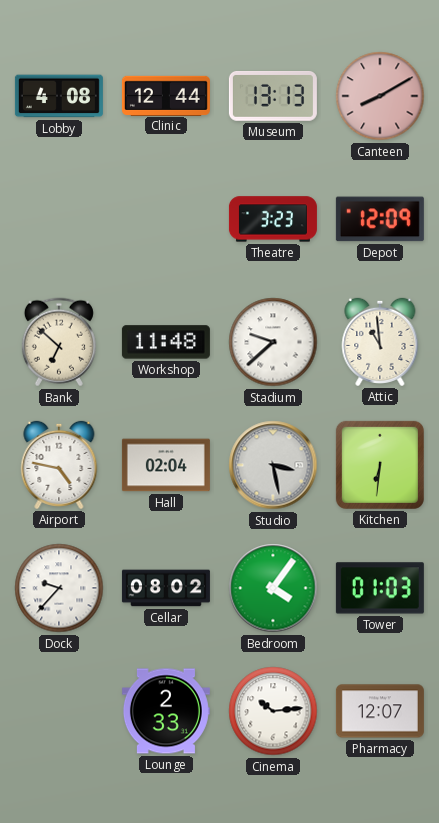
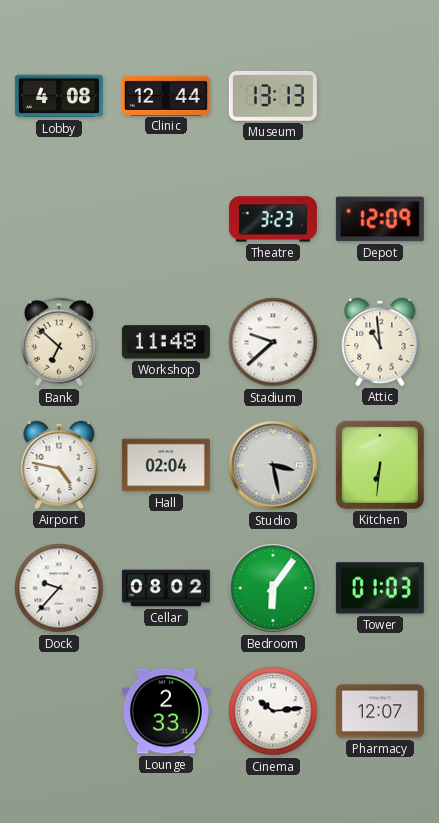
Canteen: 8:10 -> none
Bedroom: 4:06 -> 6:06
